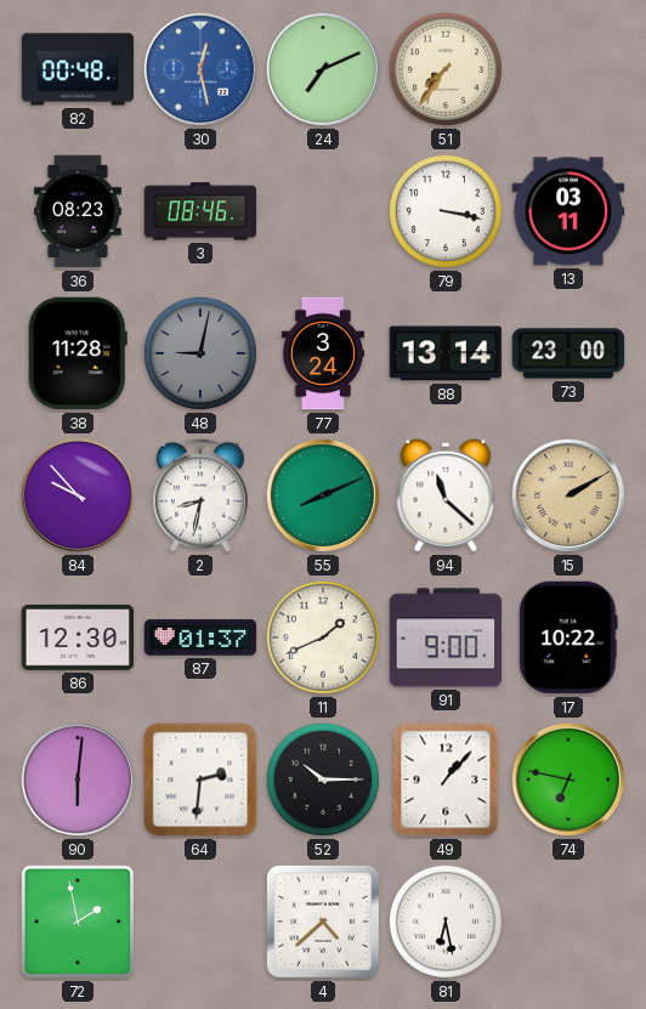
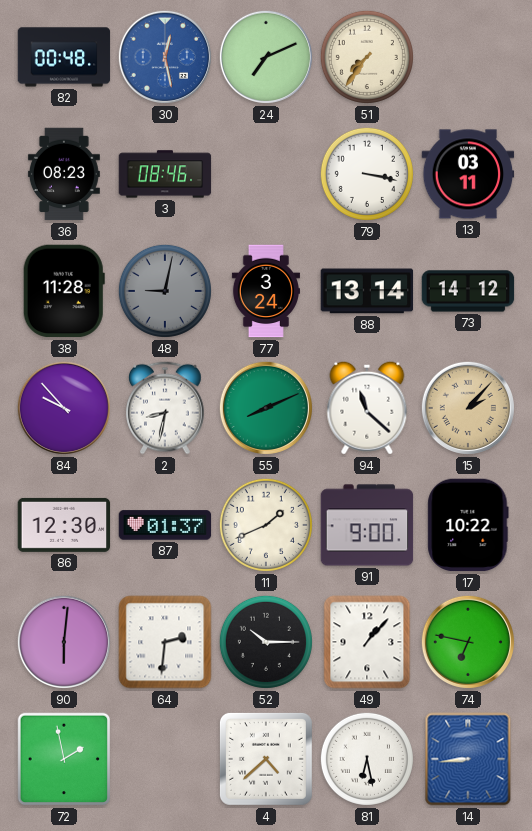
73: 23:00 -> 14:12
15: 2:10 -> 2:07
14: none -> 8:44
